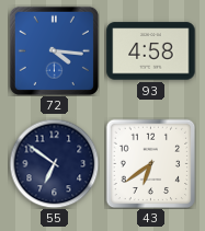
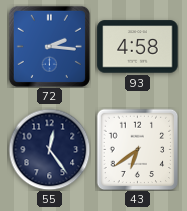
72: 4:16 -> 2:16
55: 6:51 -> 12:24
